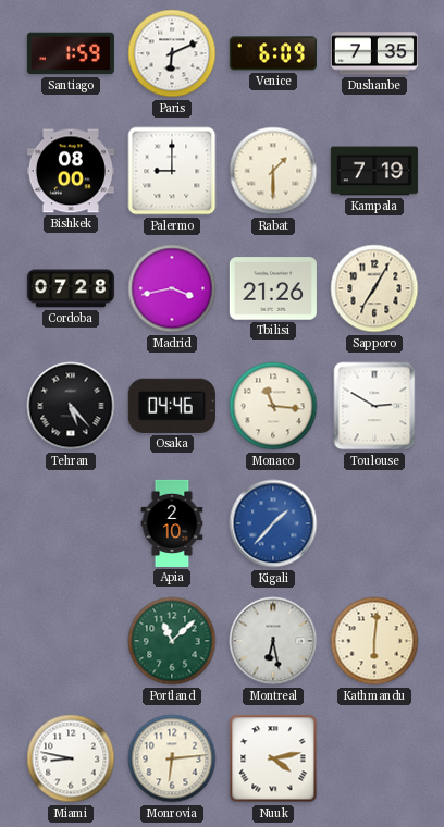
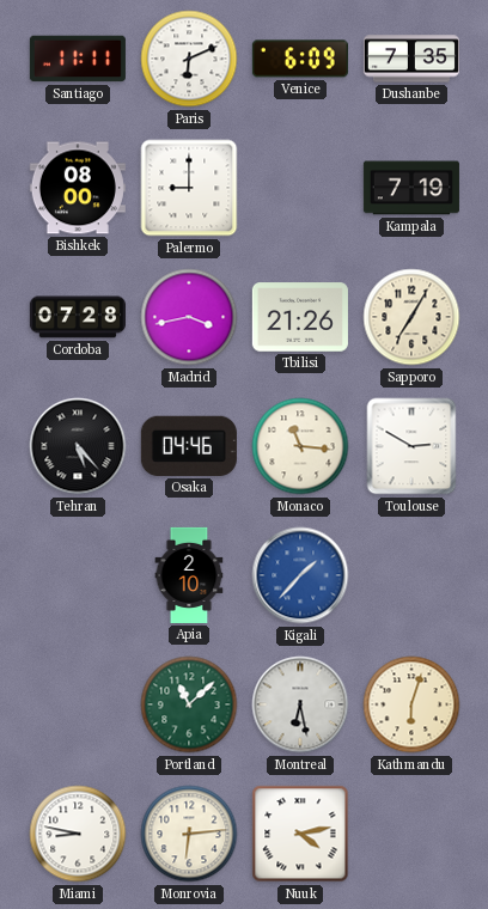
Santiago: 1:59 -> 11:11
Rabat: 1:30 -> none
Kathmandu: 6:01 -> 6:03
